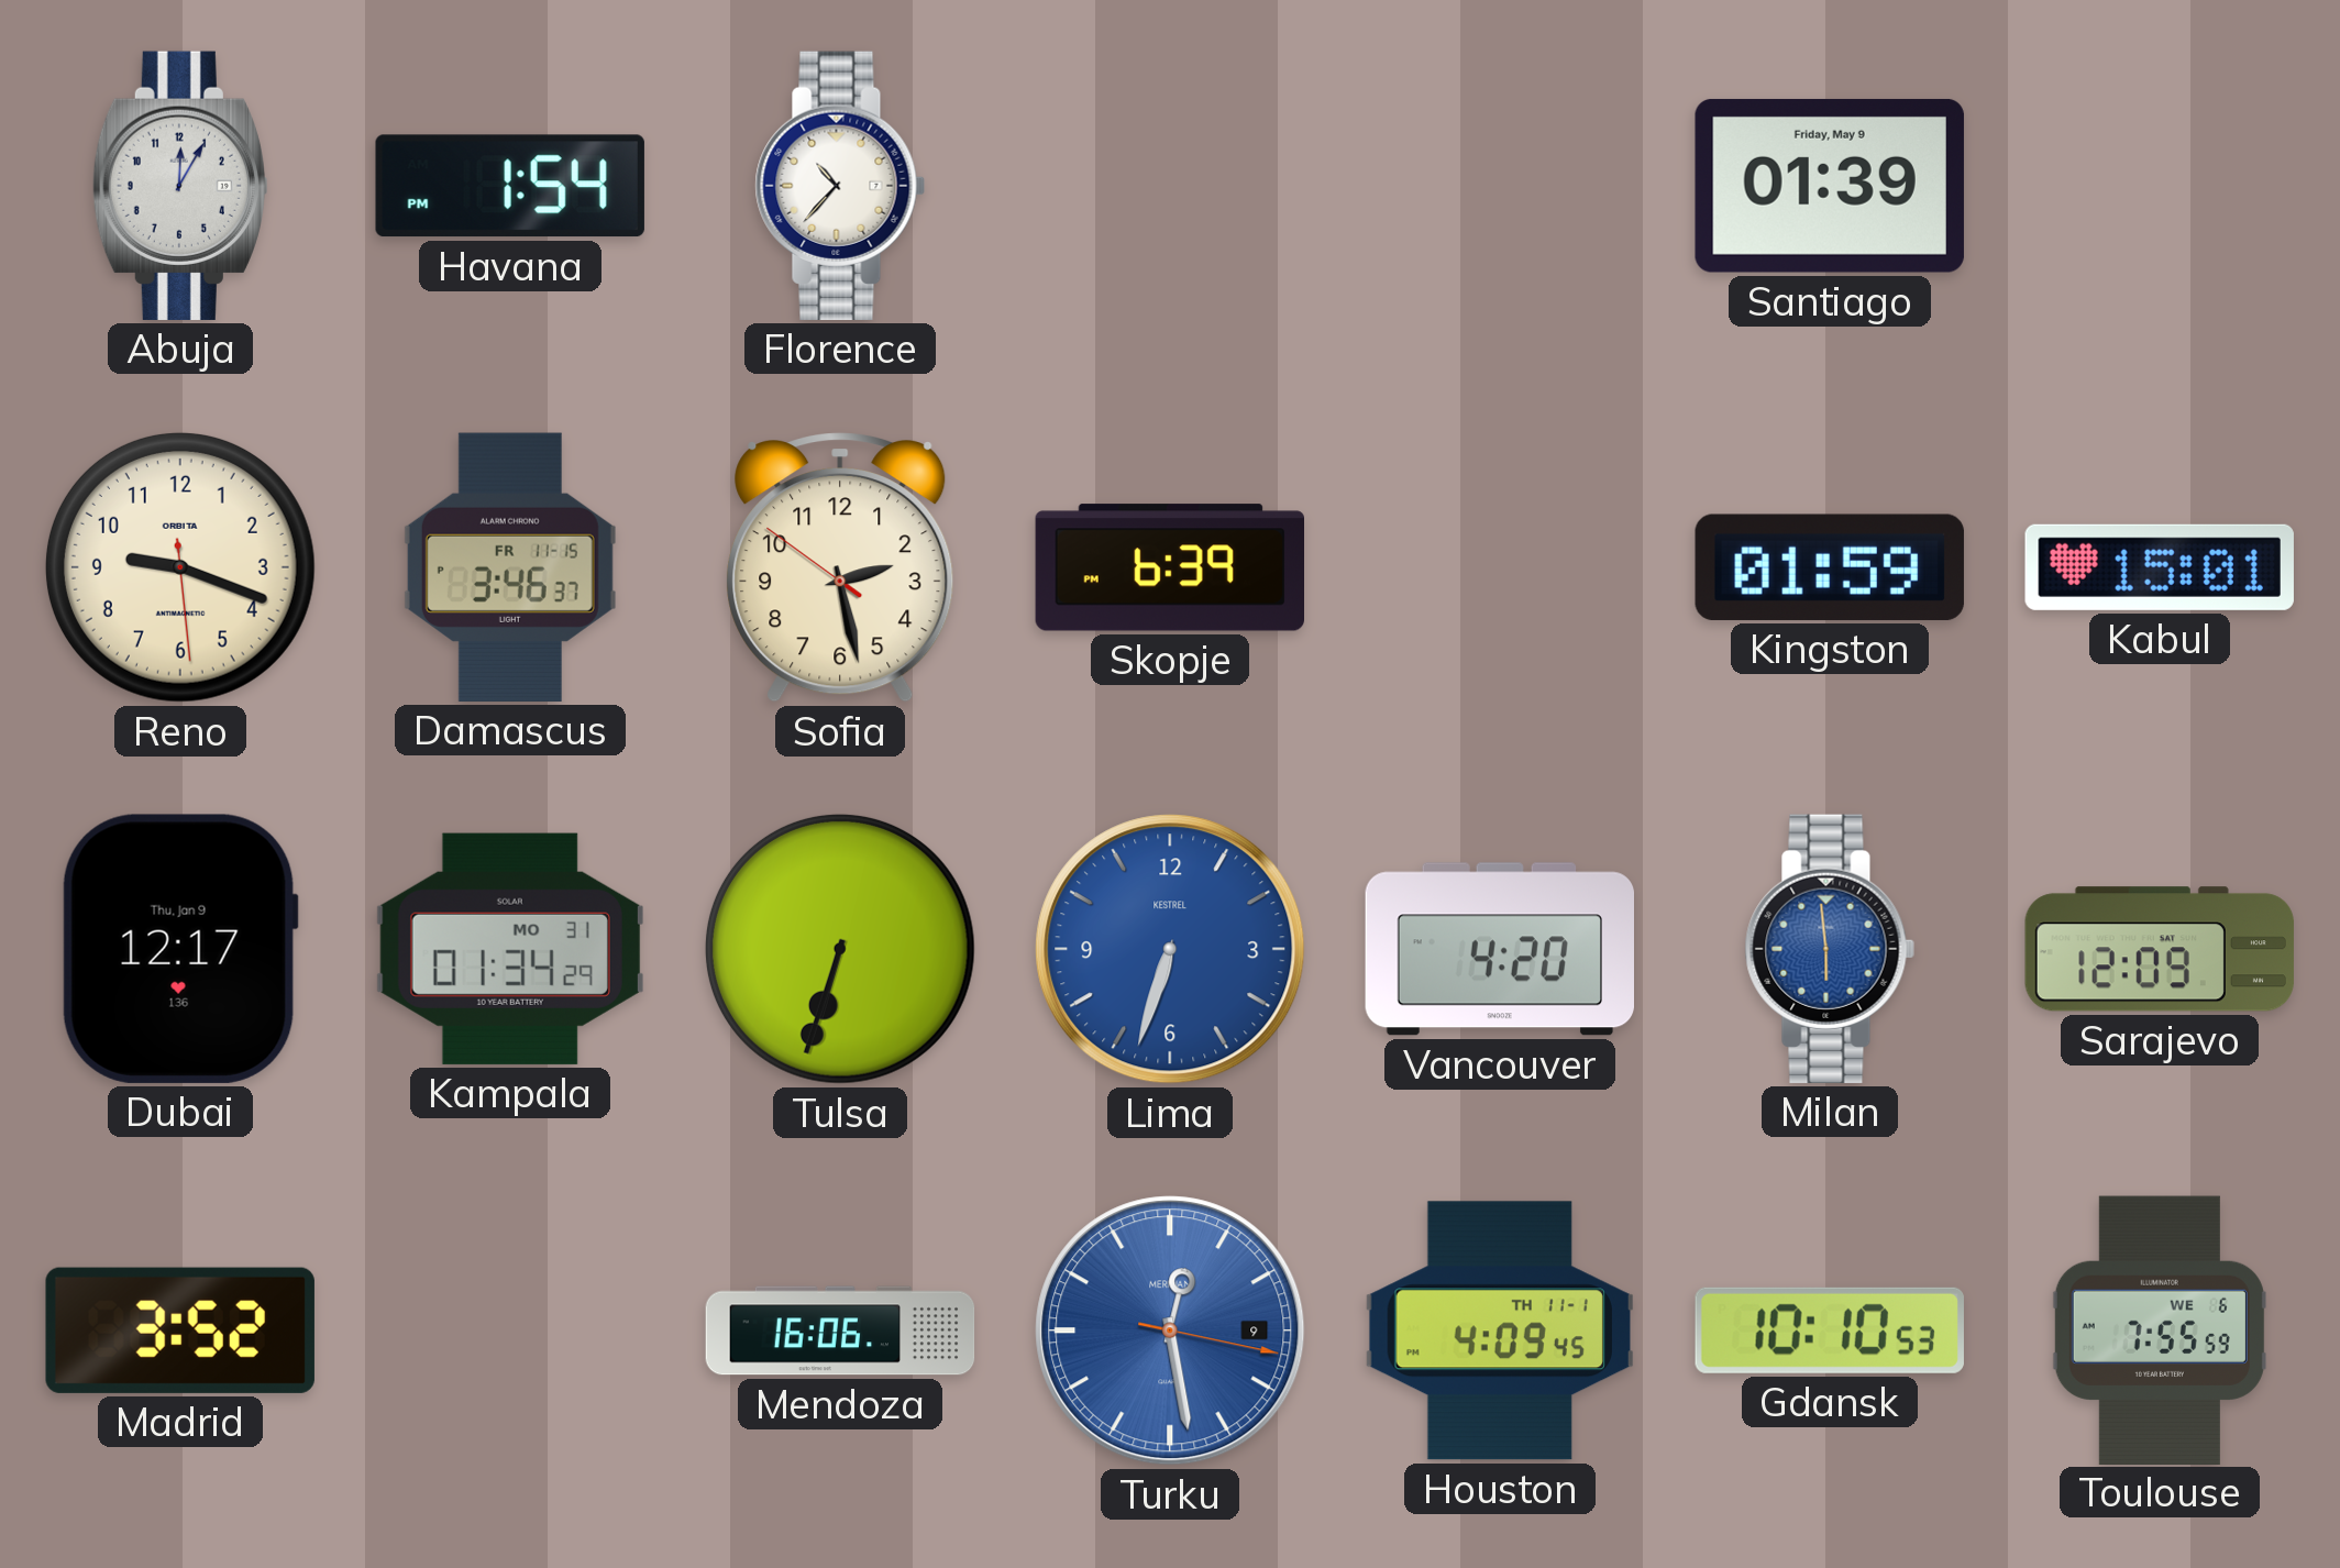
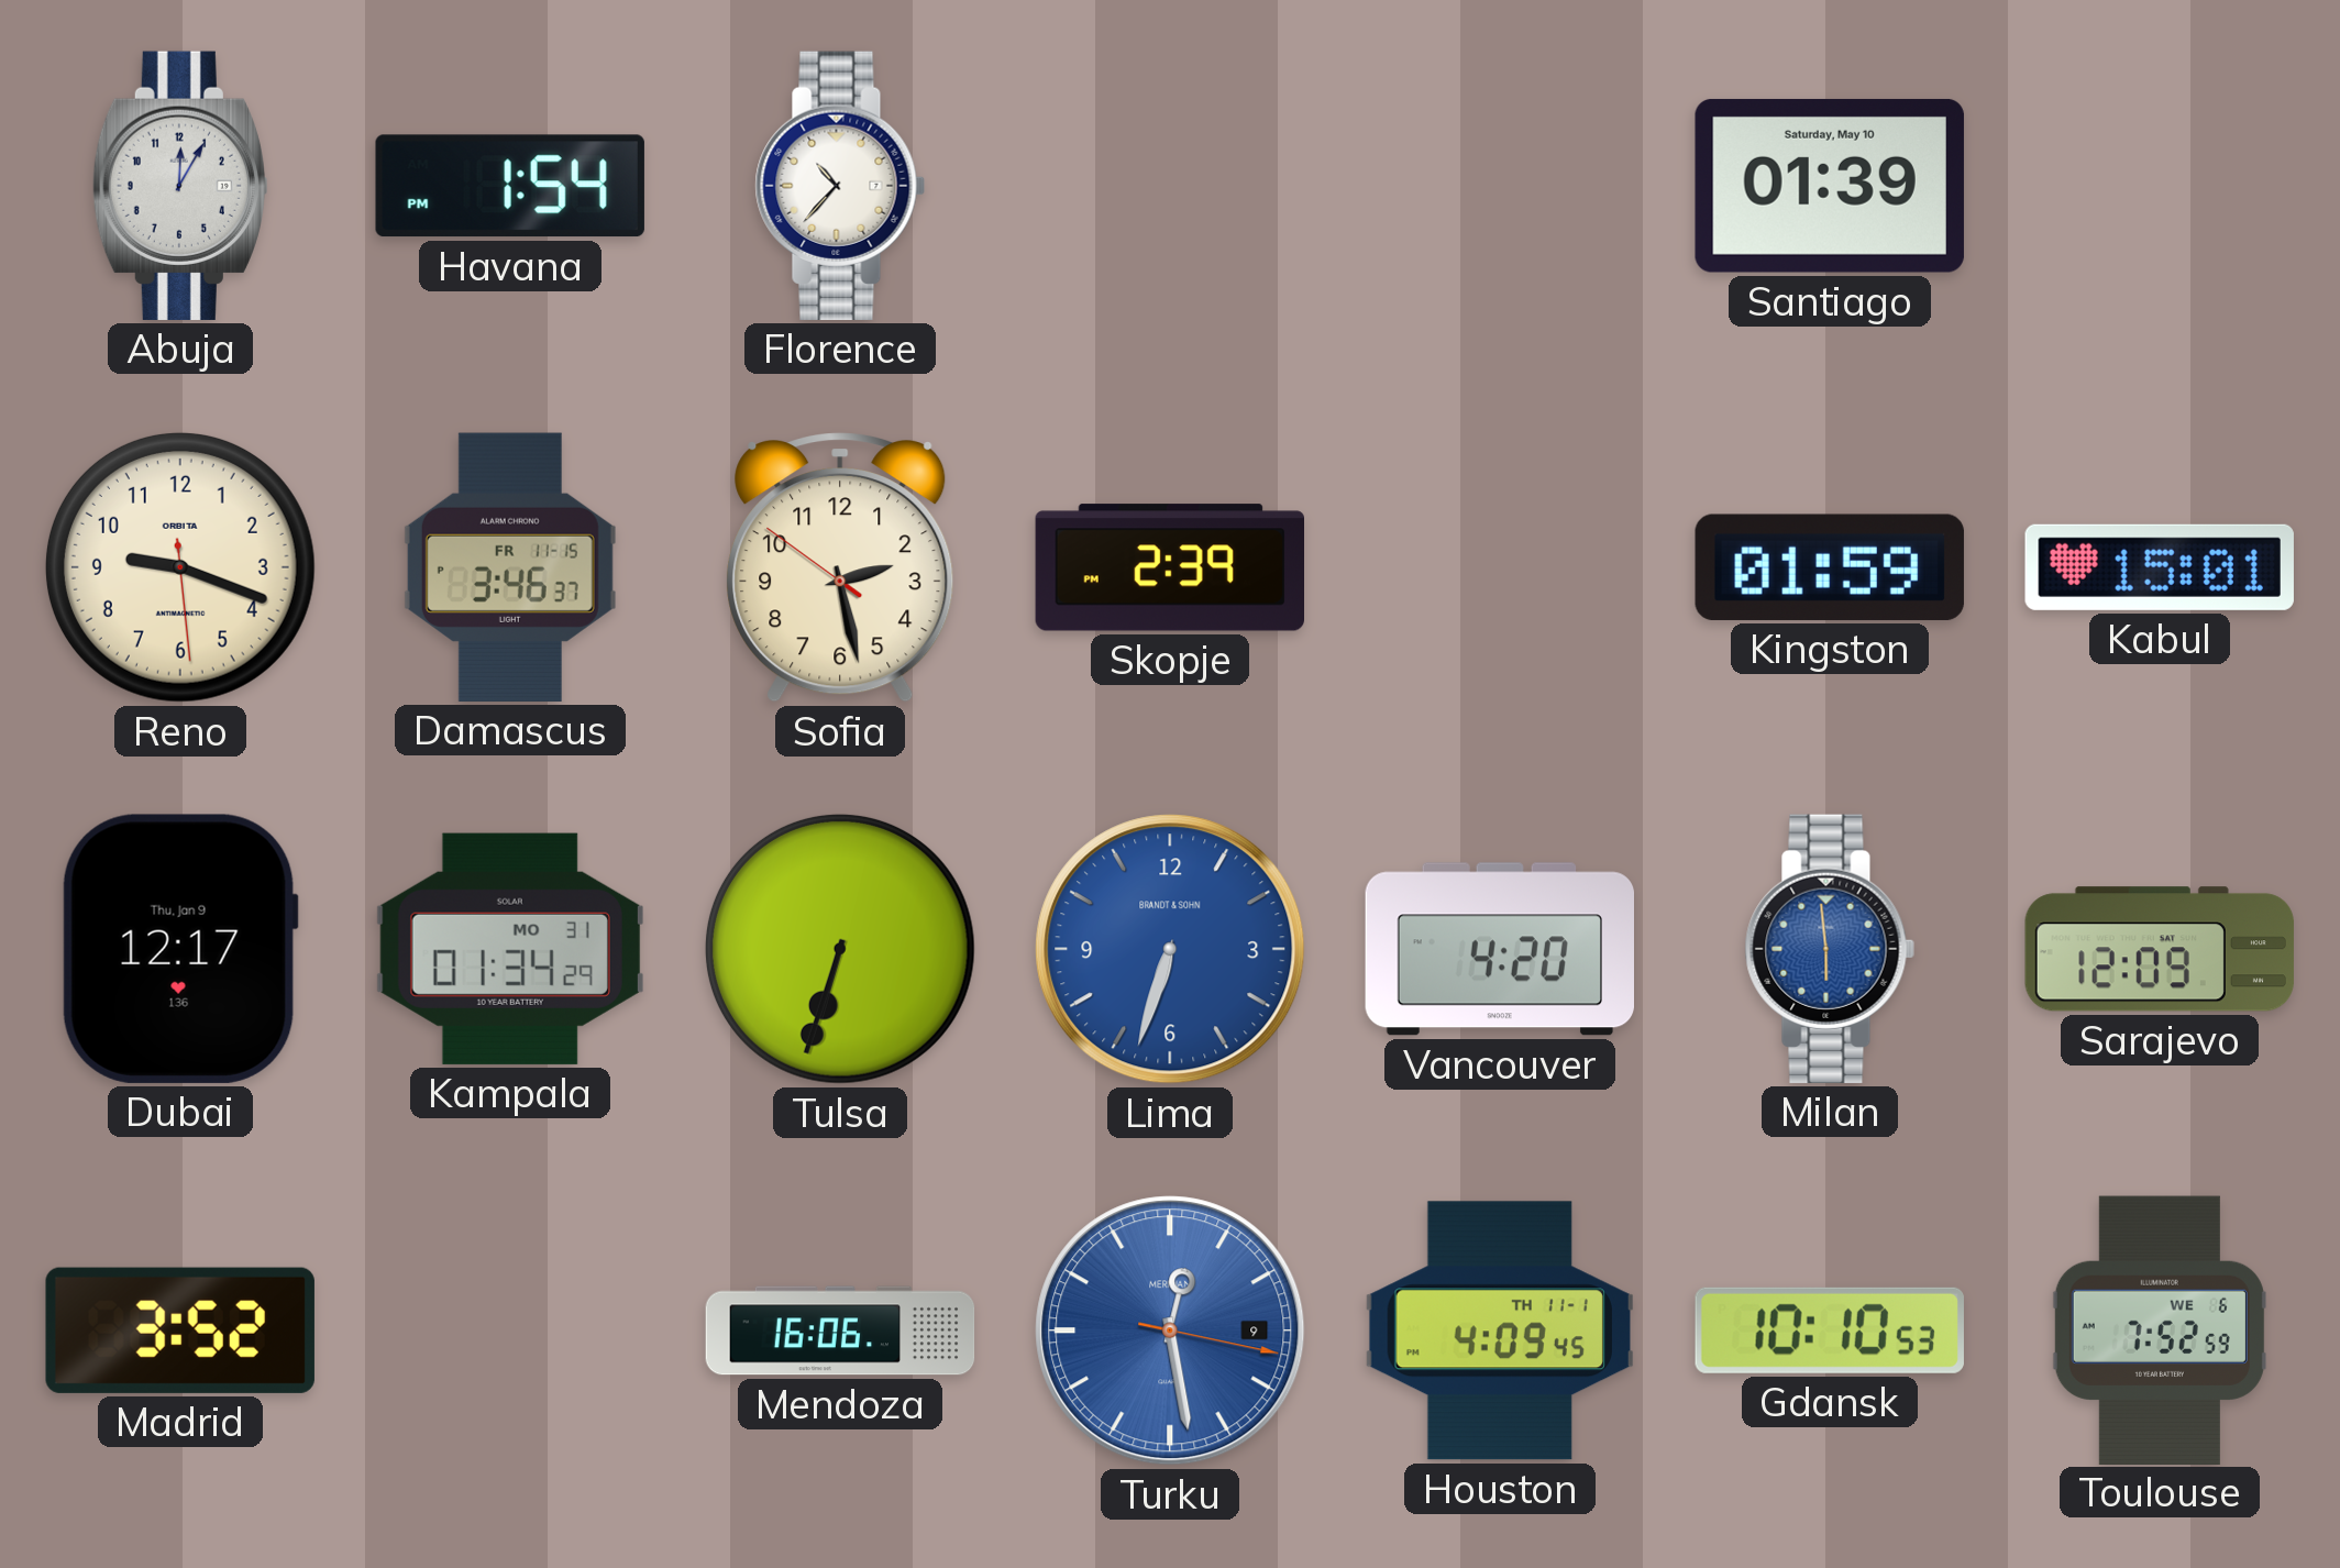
Santiago date: Friday, May 9 -> Saturday, May 10
Skopje: 6:39 -> 2:39
Lima brand: KESTREL -> BRANDT & SOHN
Toulouse: 7:55 -> 7:52
